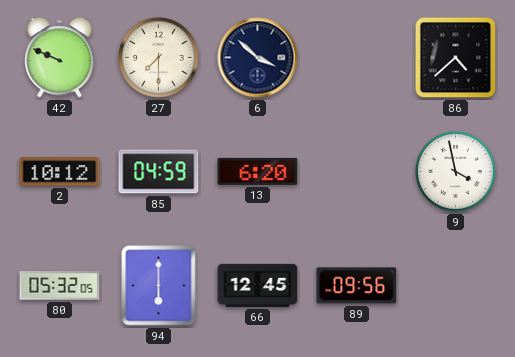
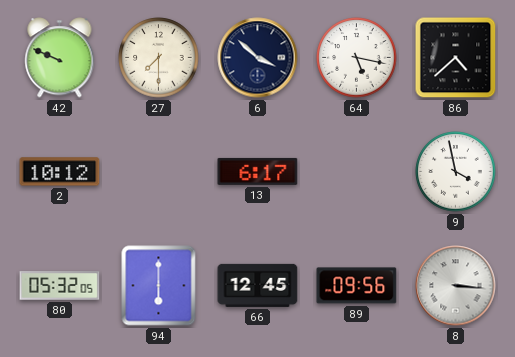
64: none -> 5:17
85: 04:59 -> none
13: 6:20 -> 6:17
8: none -> 3:16
